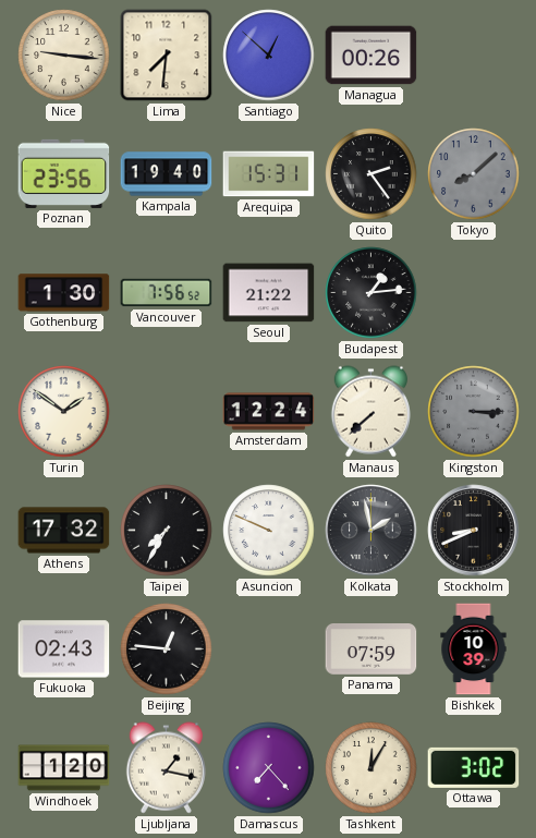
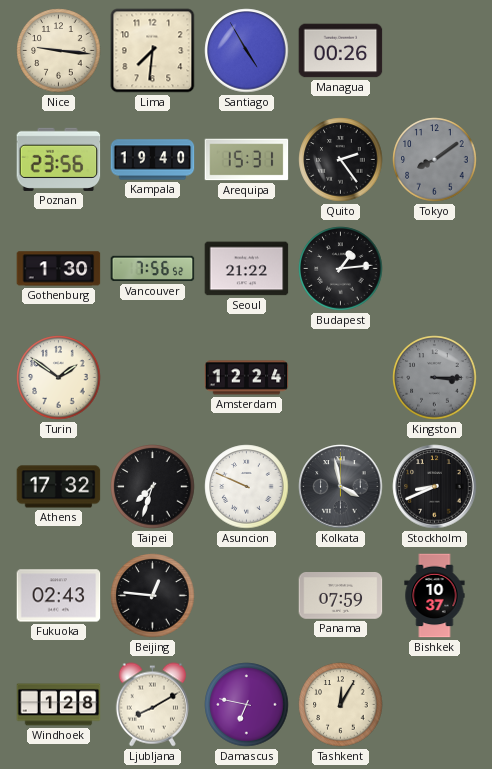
Santiago: 12:52 -> 4:55
Tokyo: 8:08 -> 8:09
Manaus: 7:38 -> none
Taipei: 7:35 -> 7:33
Kolkata: 1:58 -> 3:58
Bishkek: 10:39 -> 10:37
Windhoek: 1:20 -> 1:28
Ljubljana: 1:17 -> 8:10
Damascus: 7:23 -> 6:47
Ottawa: 3:02 -> none
